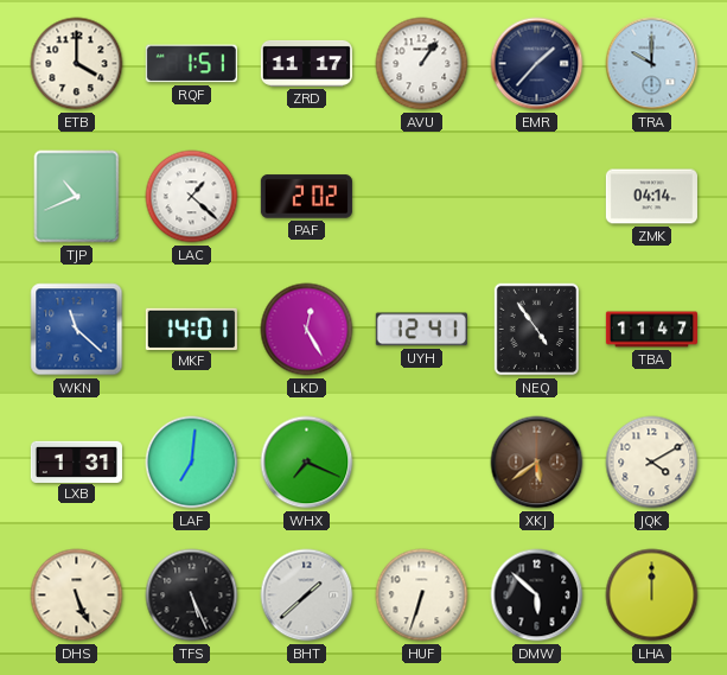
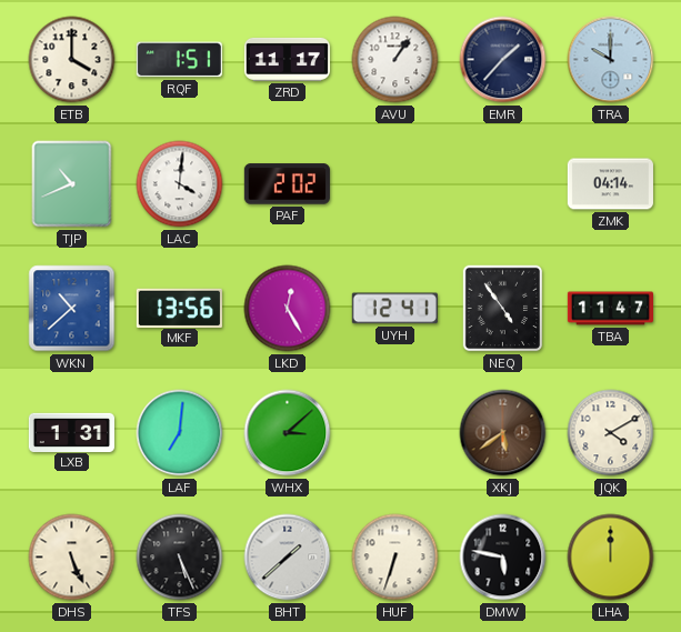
LAC: 1:22 -> 4:01
WKN: 11:22 -> 10:38
MKF: 14:01 -> 13:56
WHX: 7:19 -> 3:08
DMW: 5:52 -> 5:47
